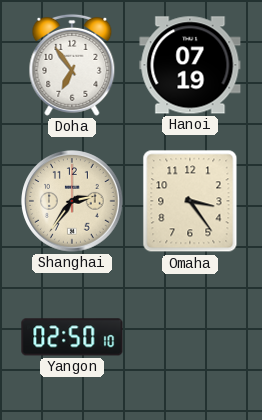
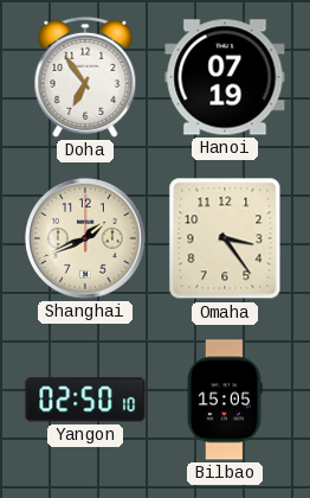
Shanghai: 2:36 -> 1:41
Bilbao: none -> 15:05
